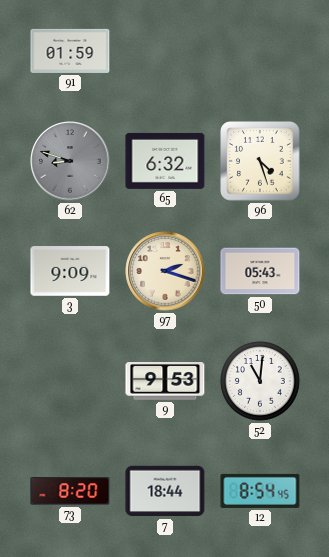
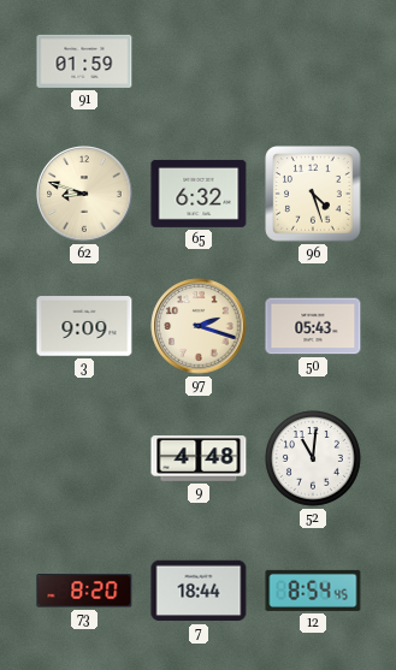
62 dial: grey -> cream
9: 9:53 -> 4:48
